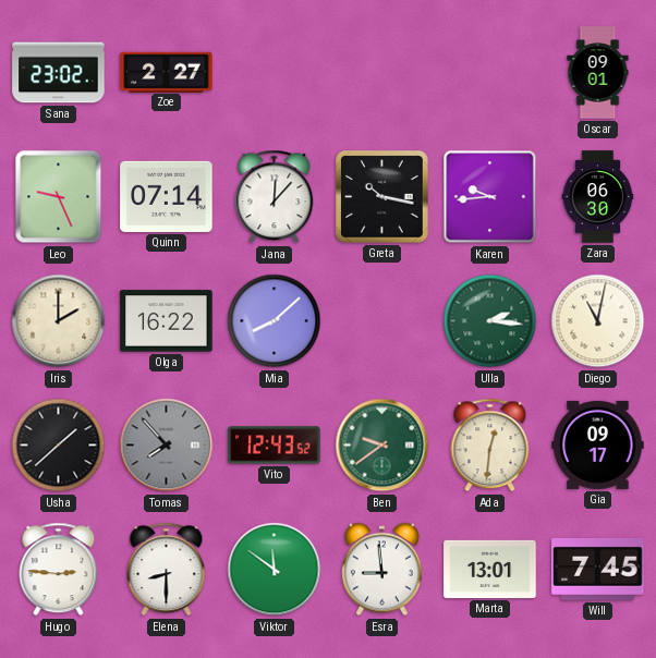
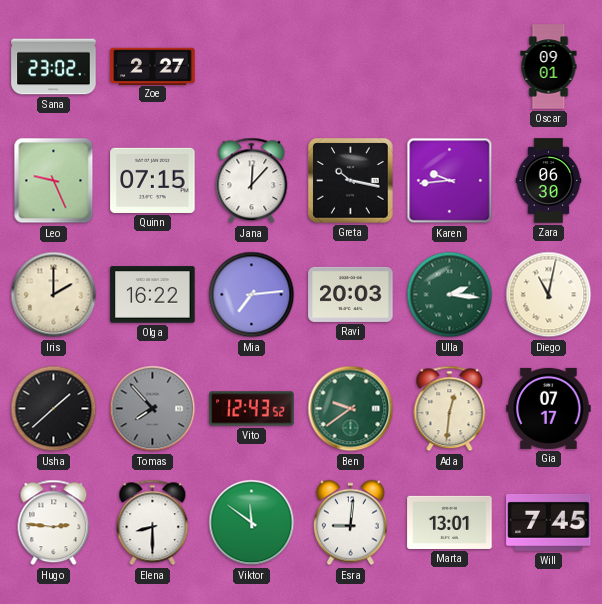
Quinn: 07:14 -> 07:15
Mia: 8:08 -> 7:14
Ravi: none -> 20:03
Gia: 09:17 -> 07:17
Esra: 8:59 -> 9:01
